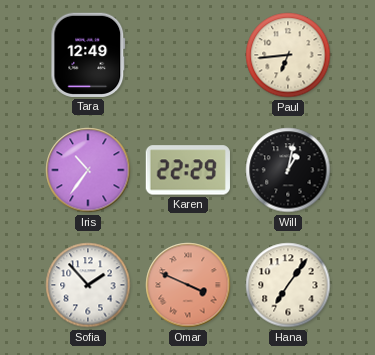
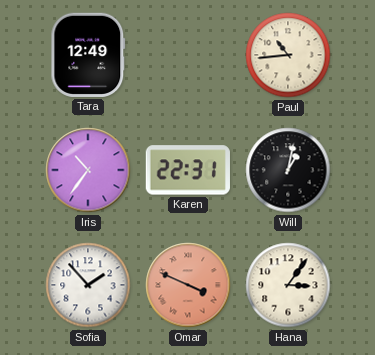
Paul: 6:44 -> 10:44
Karen: 22:29 -> 22:31
Hana: 7:06 -> 3:06
